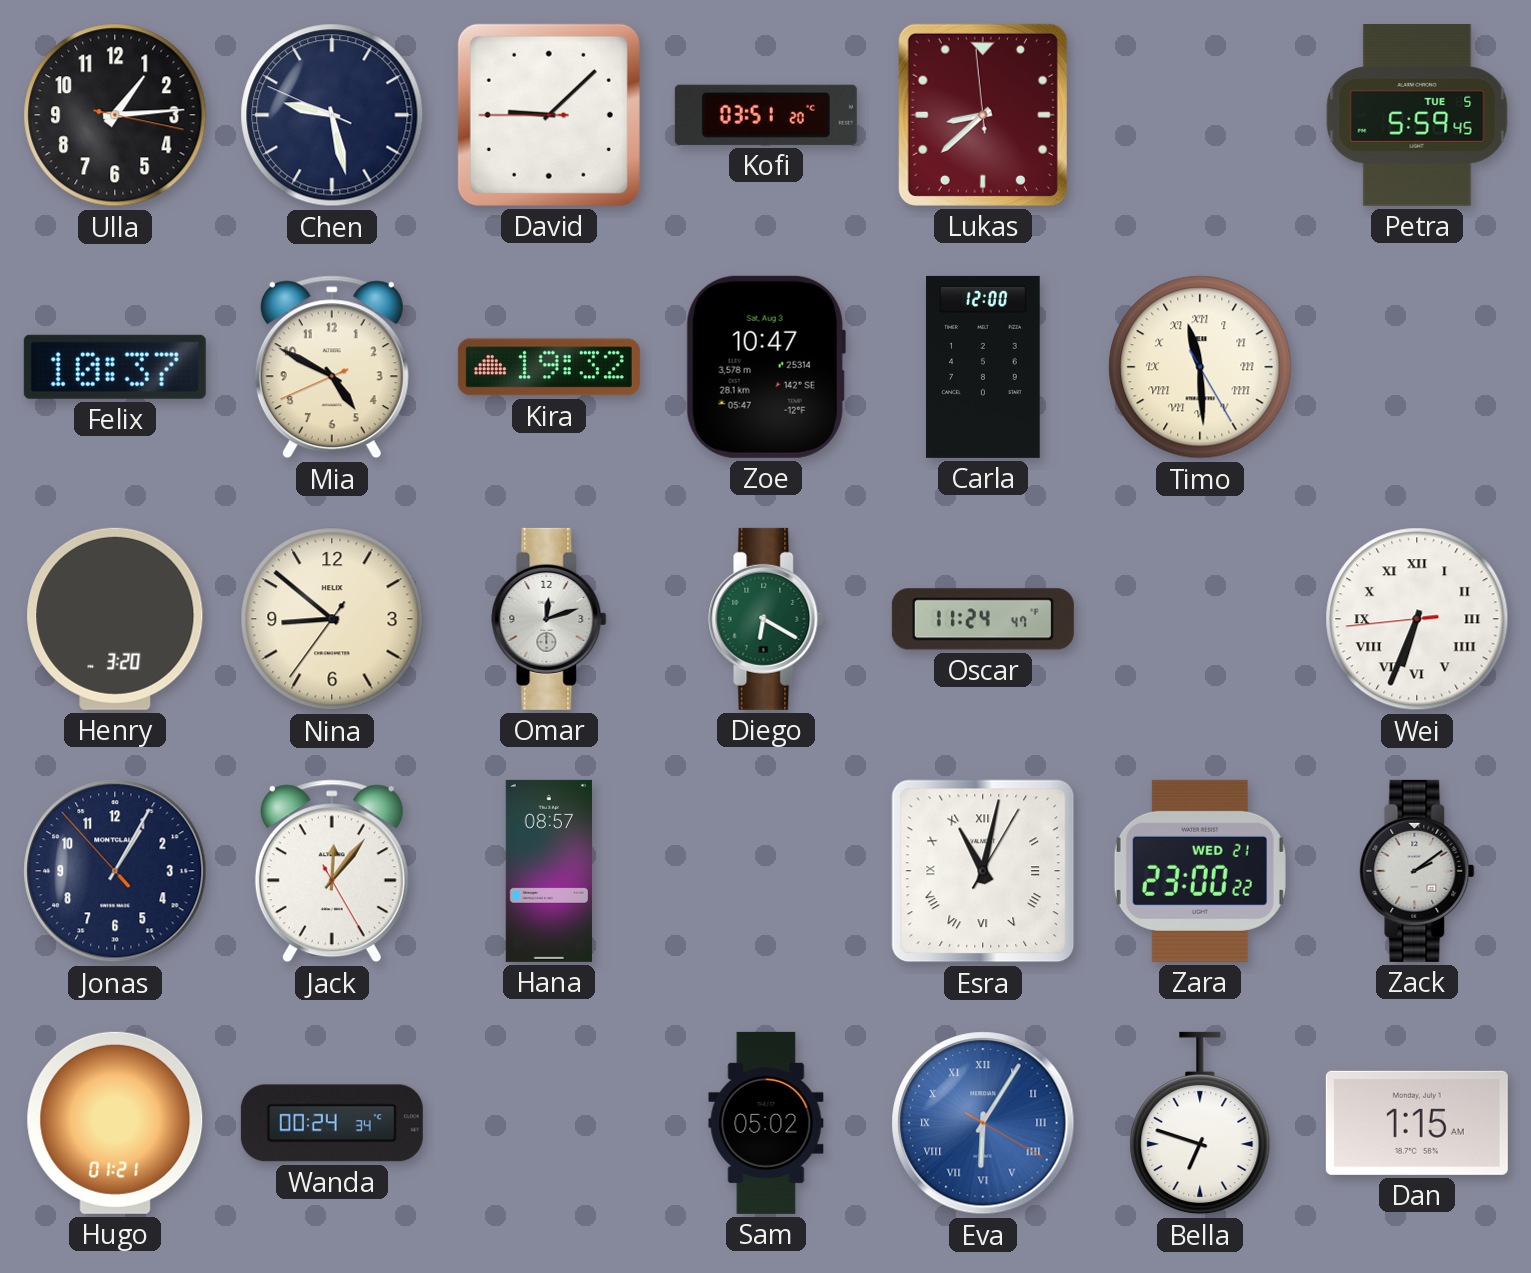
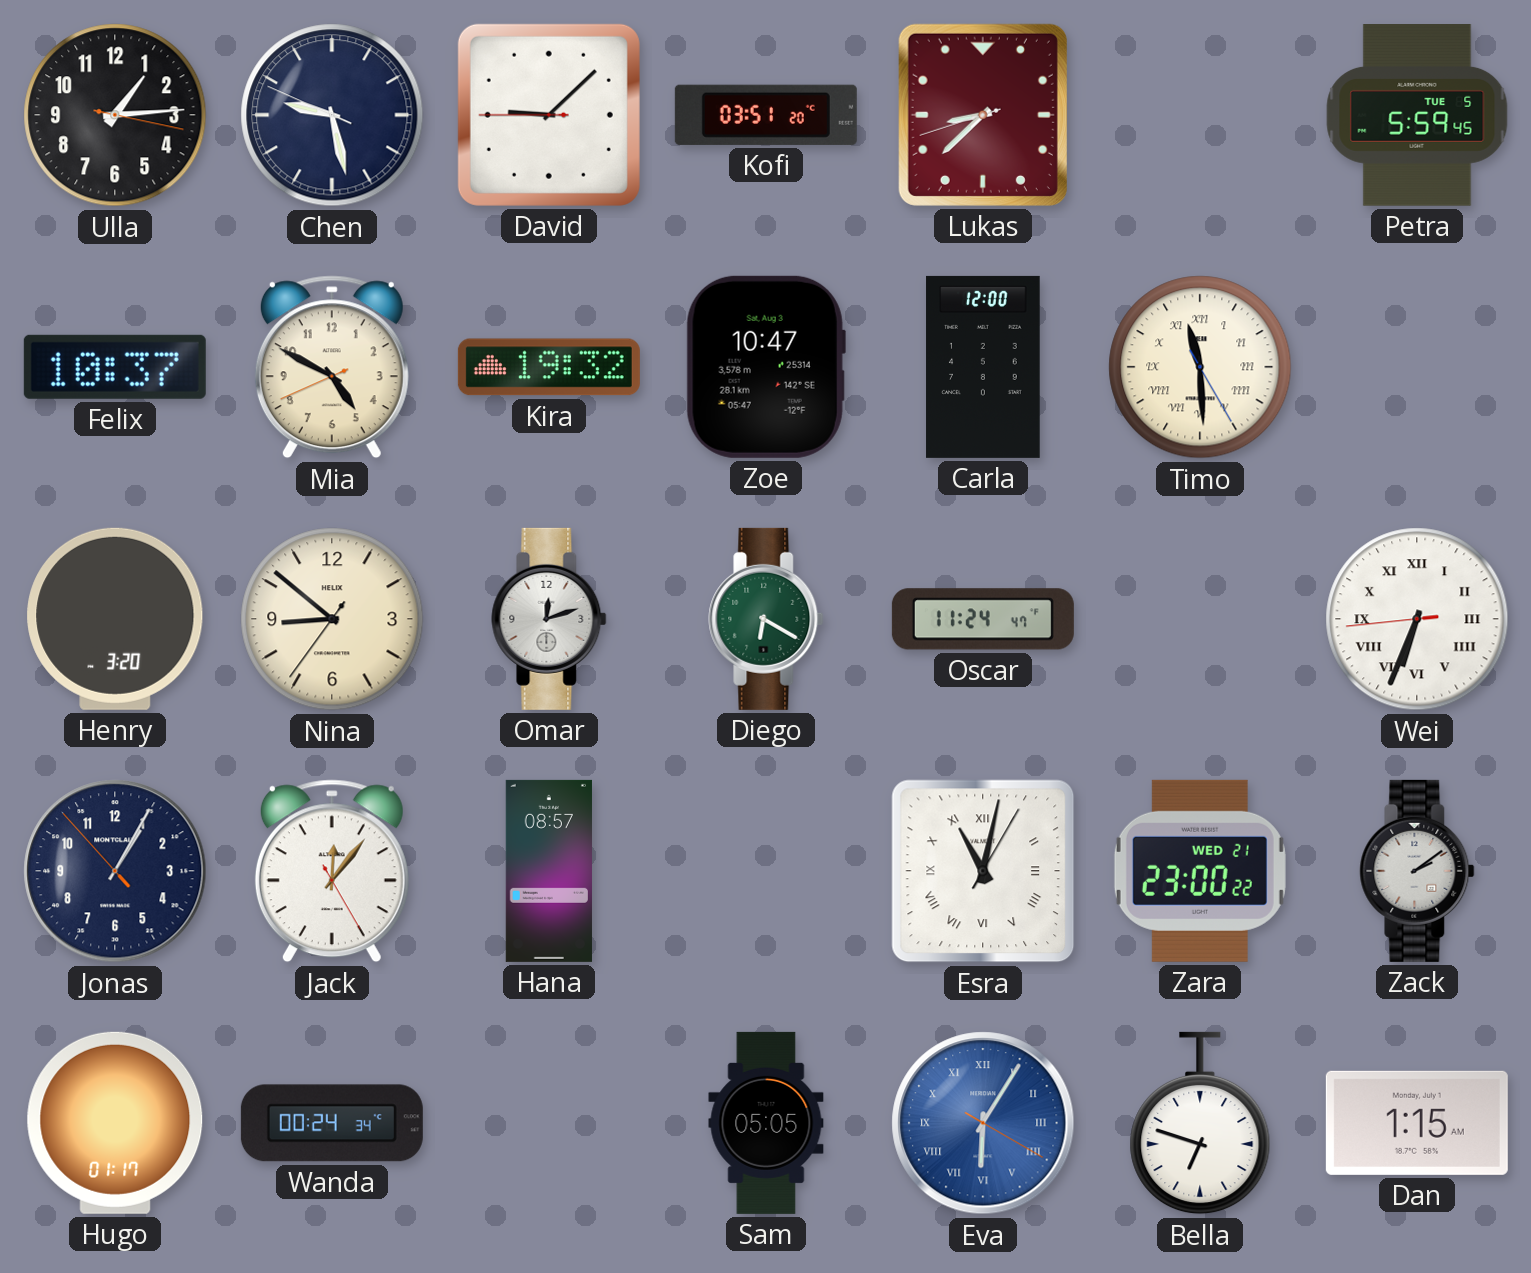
Lukas: 8:37:59 -> 8:37:42
Hugo: 01:21 -> 01:17
Sam: 05:02 -> 05:05
